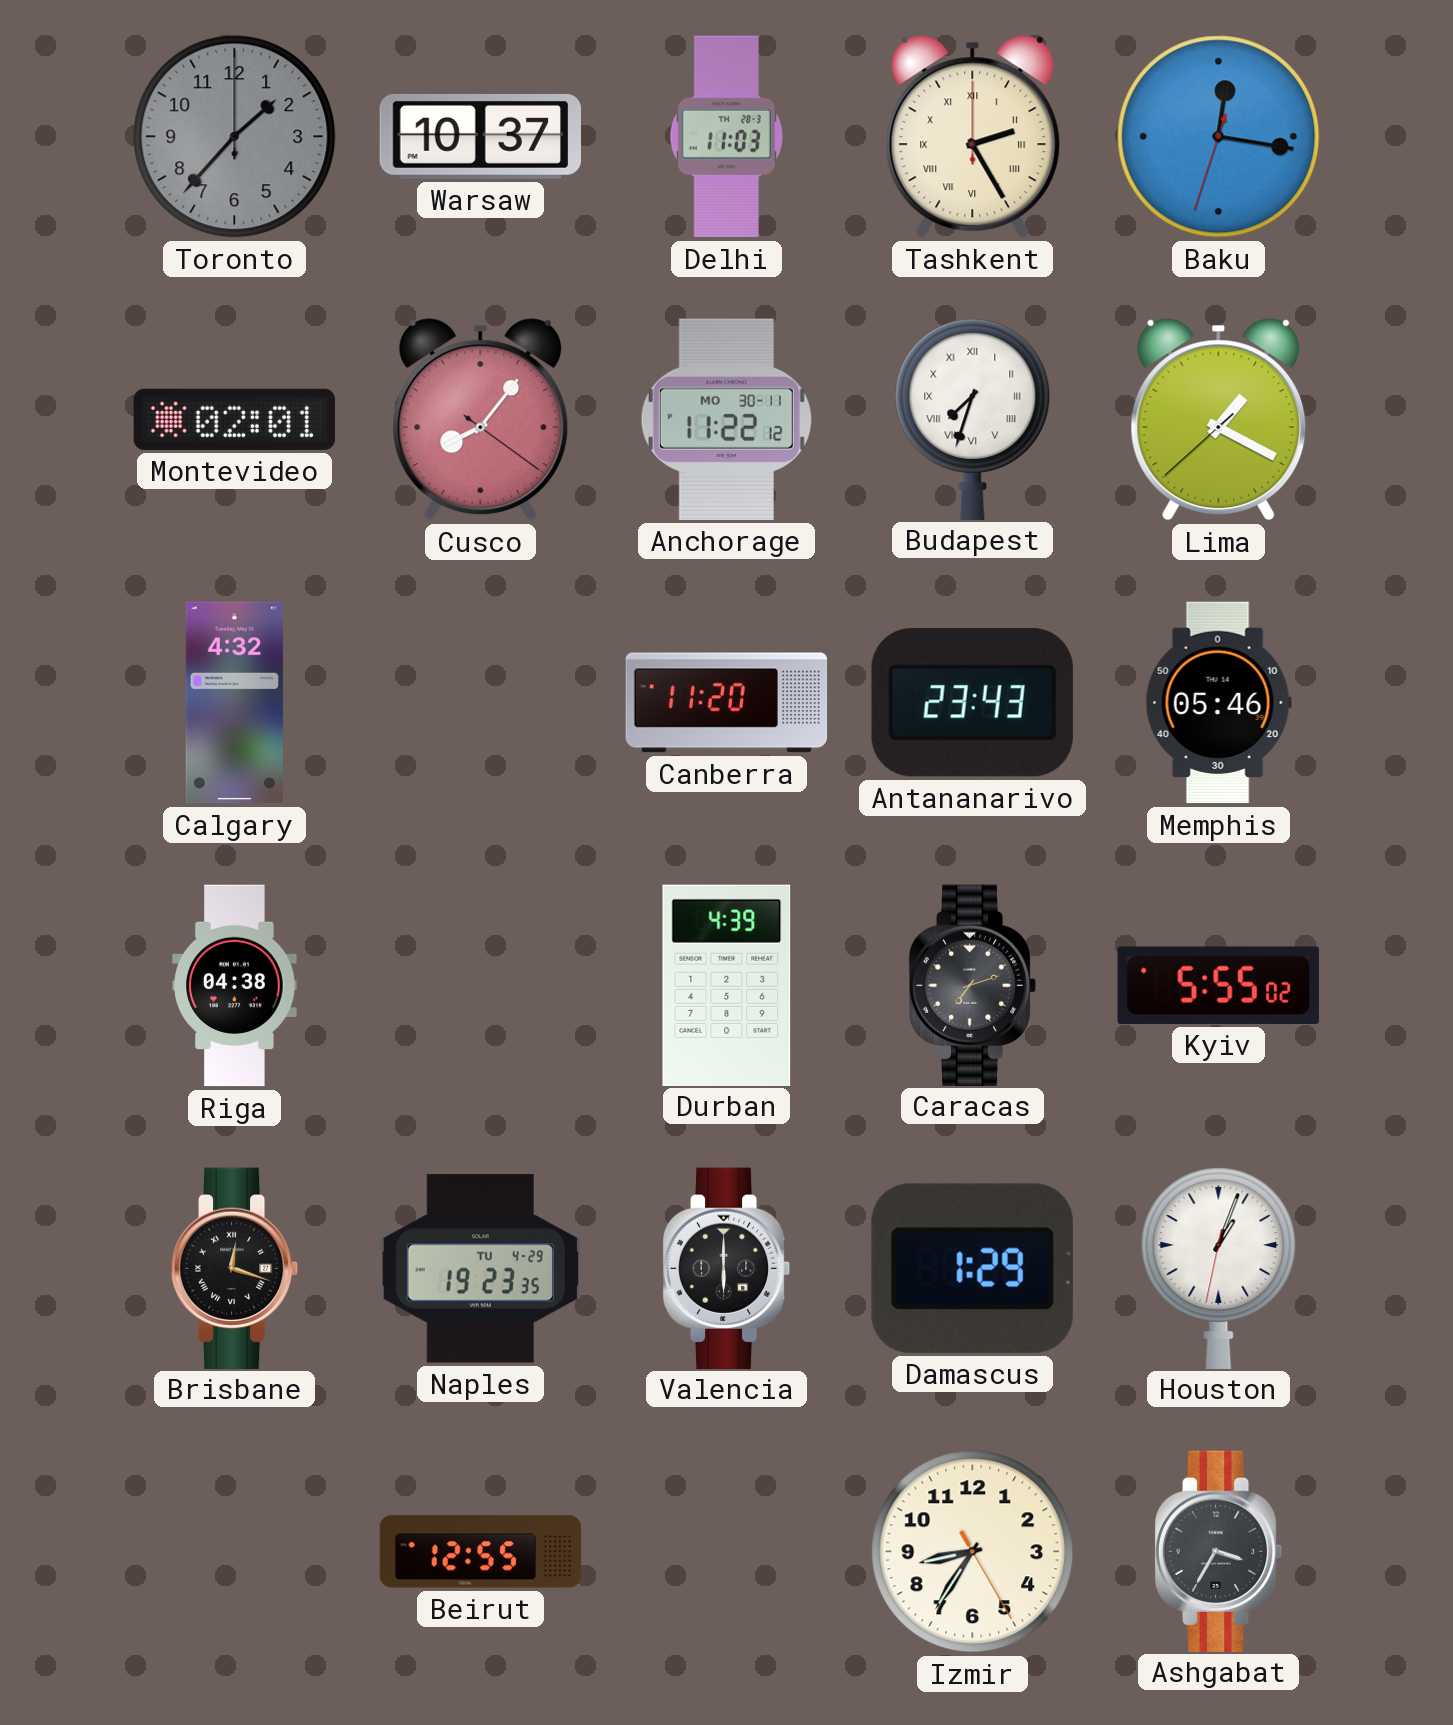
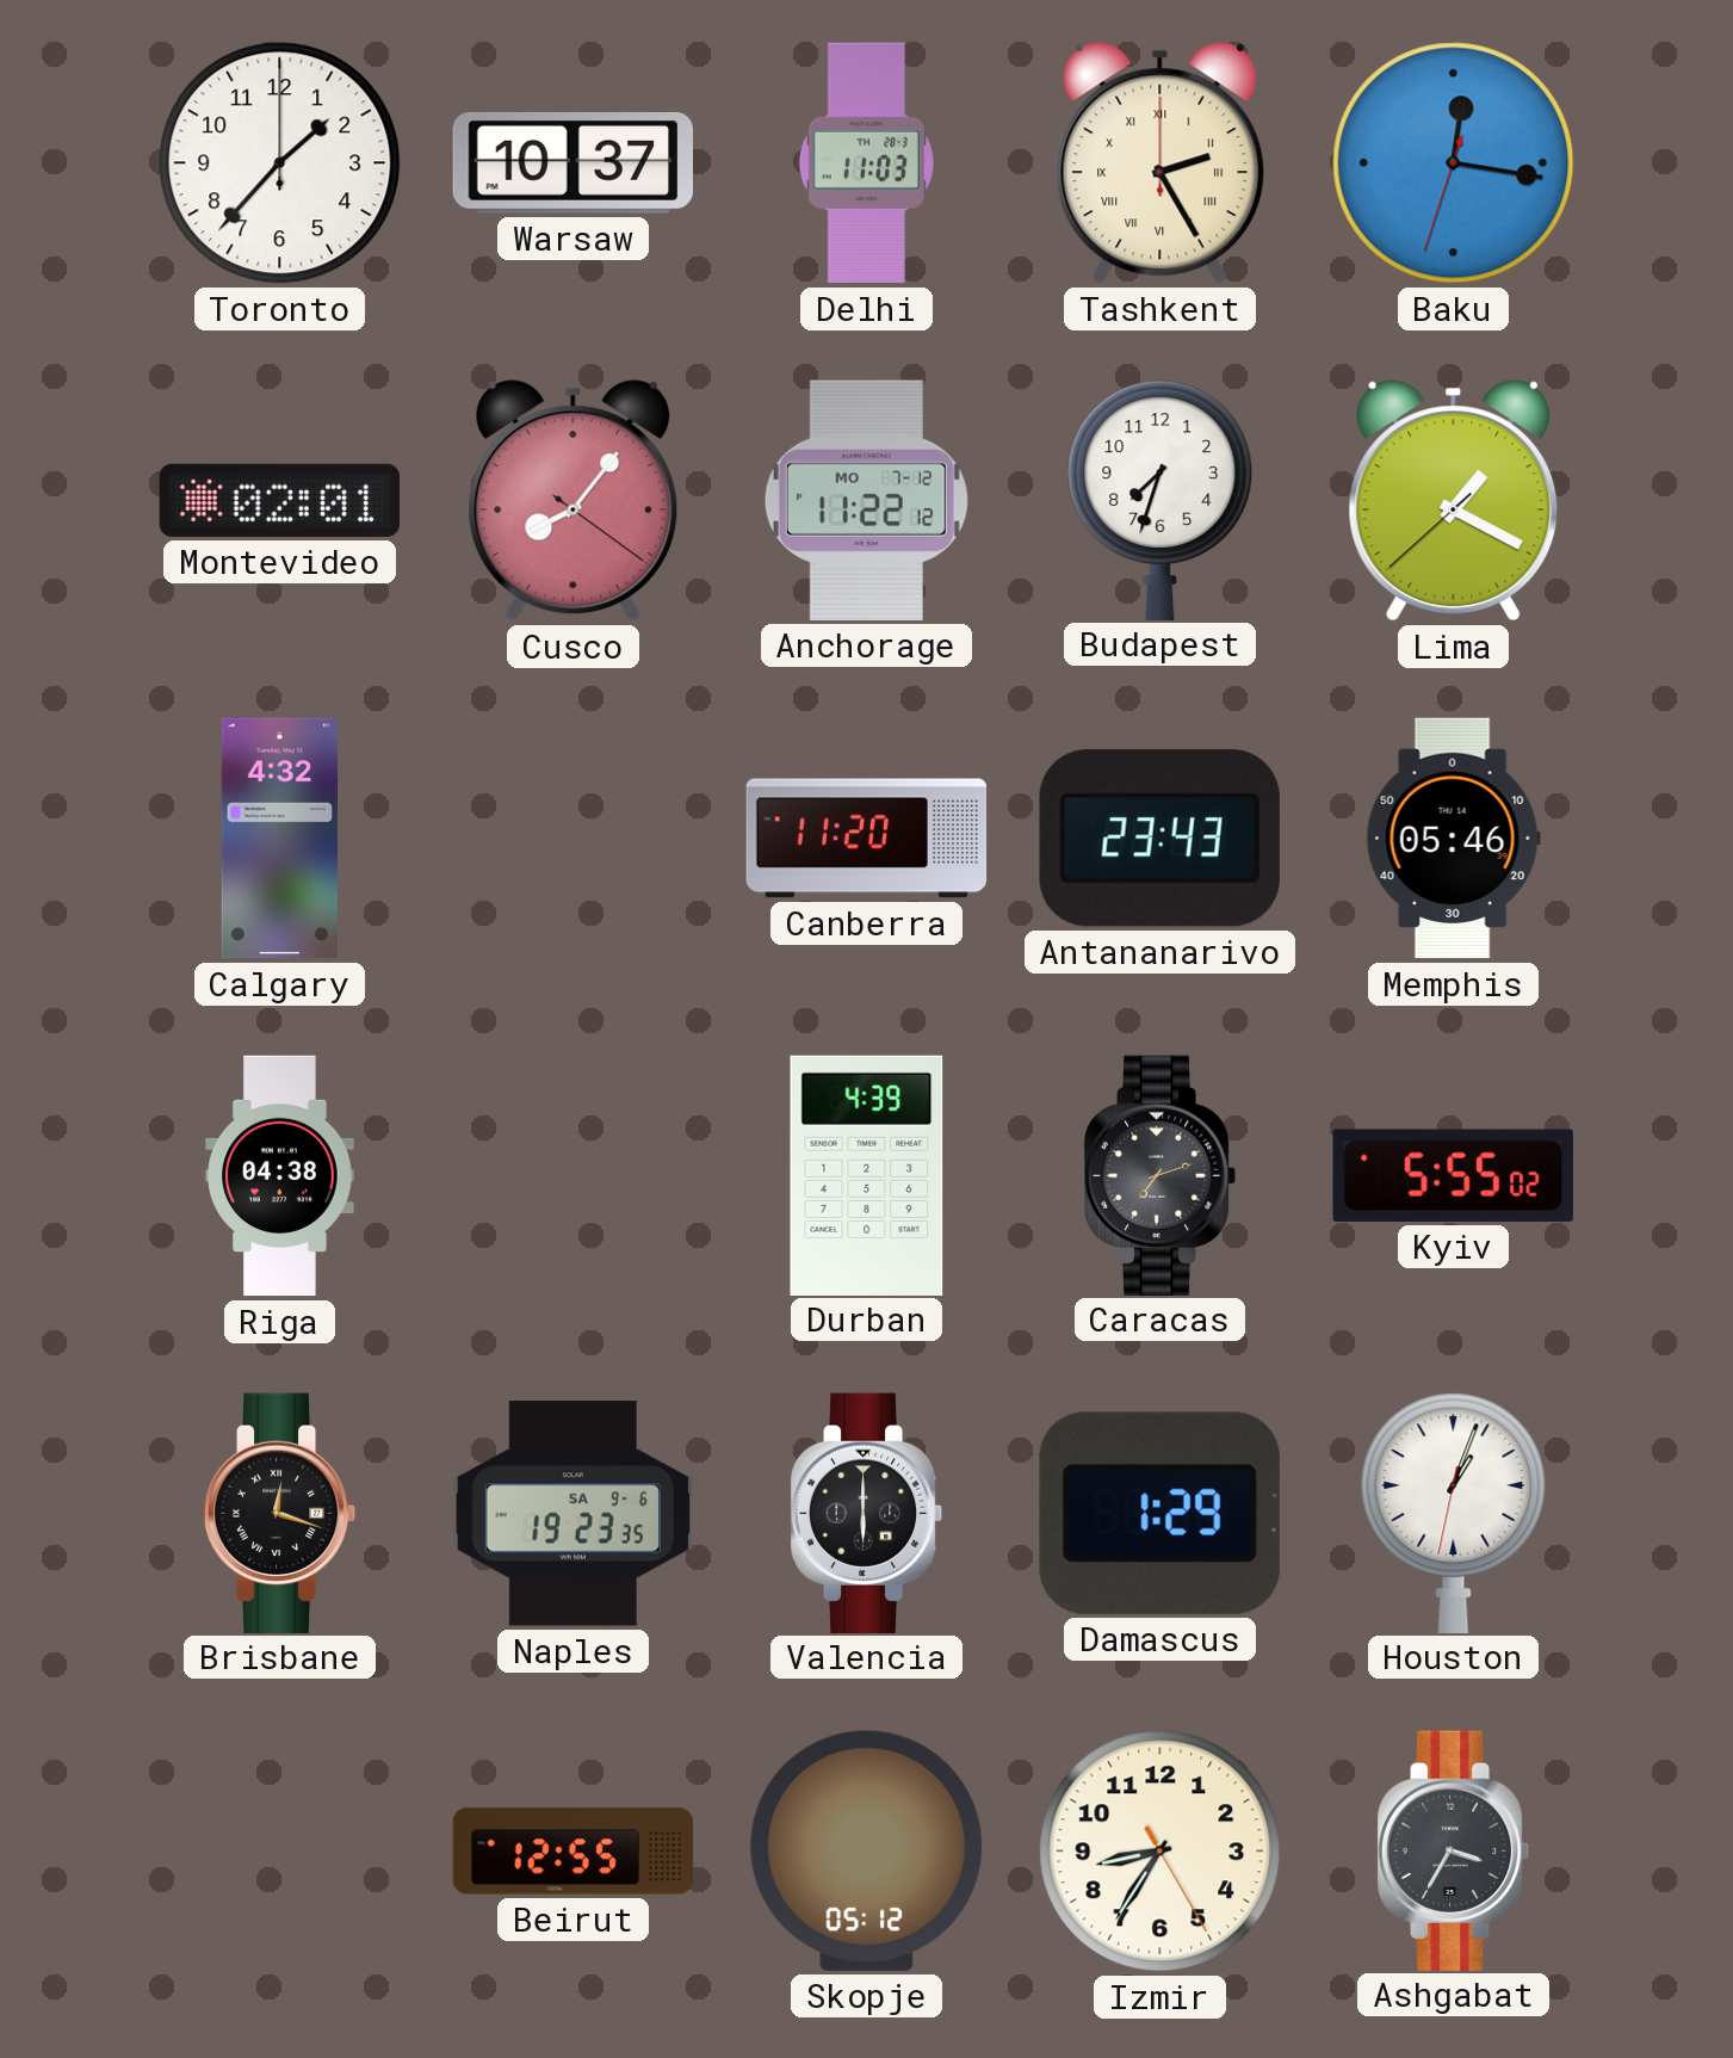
Toronto dial: grey -> white
Anchorage date: MO 30-11 -> MO 7-12
Budapest numerals: Roman -> Arabic
Naples date: TU 4-29 -> SA 9-6
Skopje: none -> 05:12
